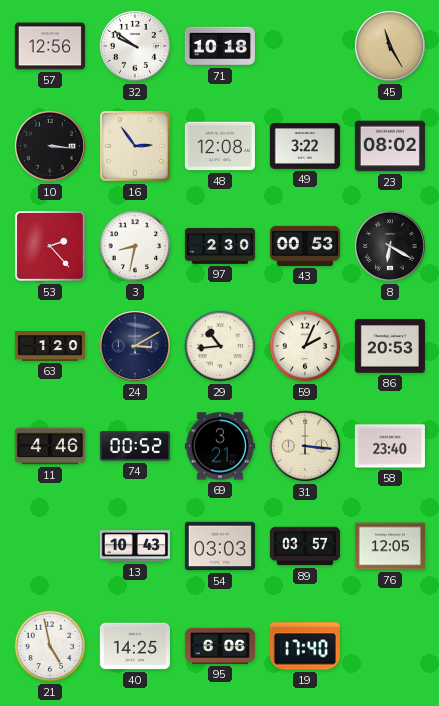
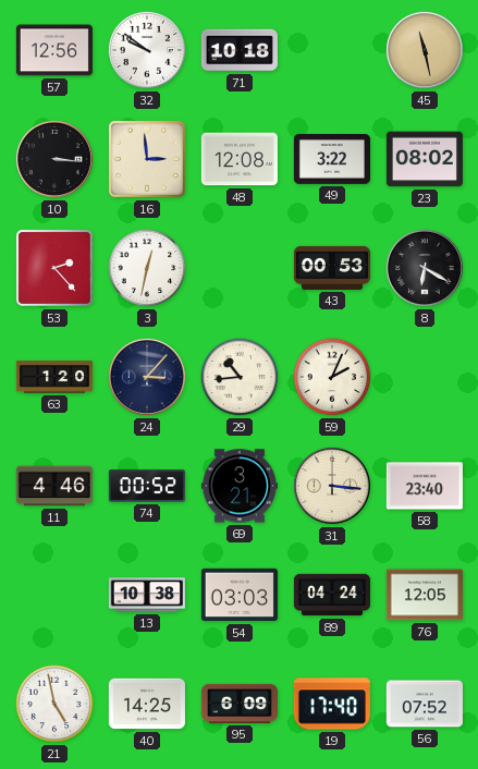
45: 11:25 -> 11:28
16: 2:54 -> 2:59
3: 8:32 -> 12:32
97: 2:30 -> none
24: 3:10 -> 3:07
86: 20:53 -> none
13: 10:43 -> 10:38
89: 03:57 -> 04:24
95: 6:06 -> 6:09
56: none -> 07:52
